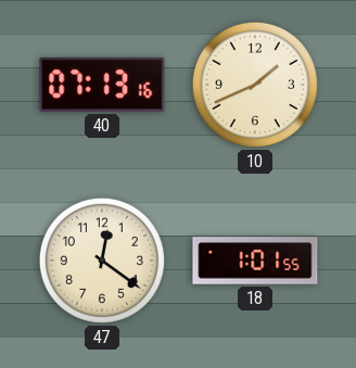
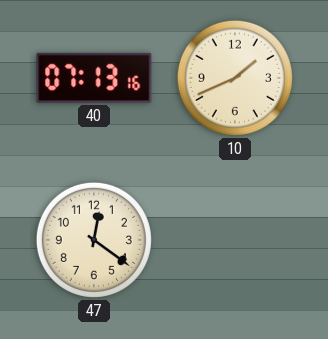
18: 1:01 -> none
